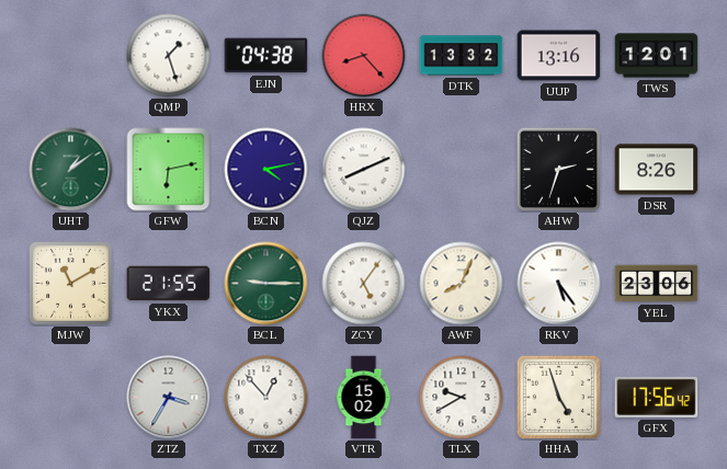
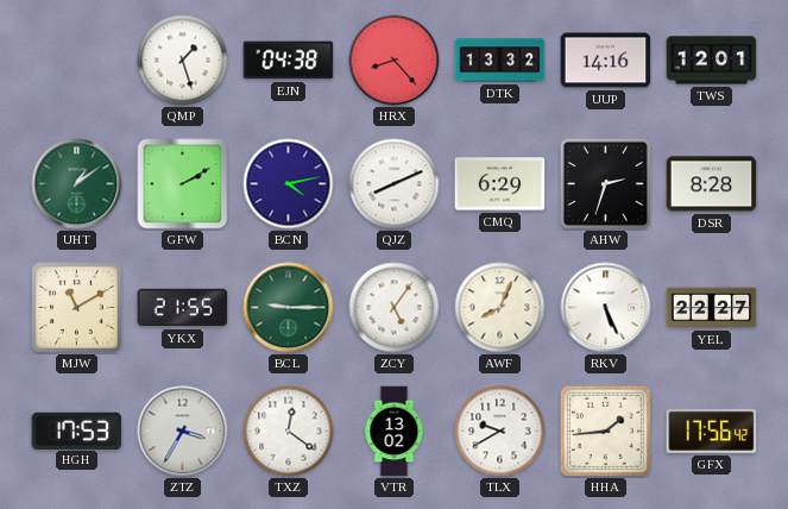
UUP: 13:16 -> 14:16
GFW: 6:13 -> 2:10
CMQ: none -> 6:29
DSR: 8:26 -> 8:28
RKV: 5:24 -> 5:26
YEL: 23:06 -> 22:27
HGH: none -> 17:53
TXZ: 12:53 -> 12:21
VTR: 15:02 -> 13:02
HHA: 4:57 -> 1:44
